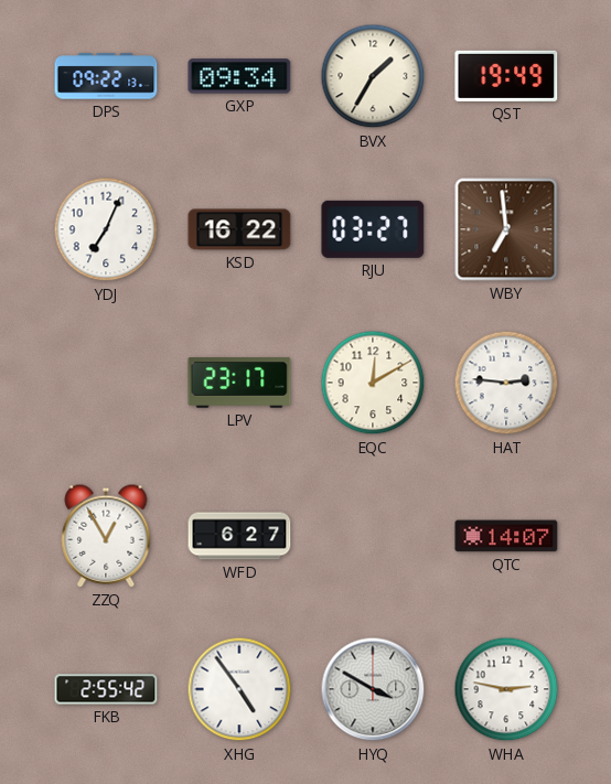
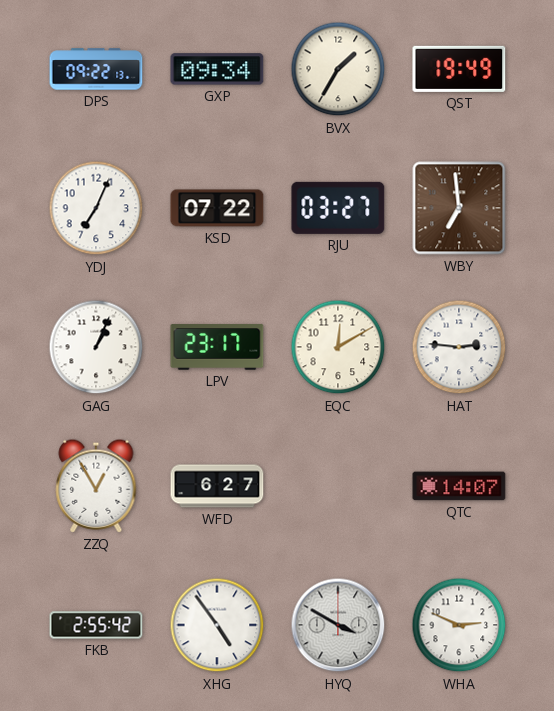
KSD: 16:22 -> 07:22
GAG: none -> 1:04
WHA: 2:47 -> 2:49
